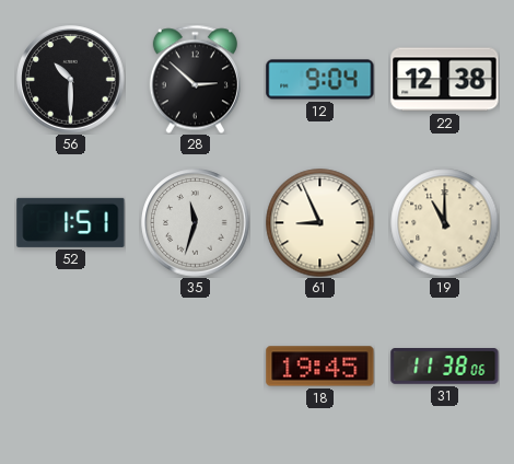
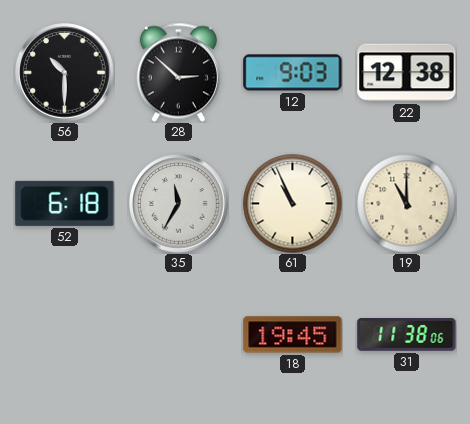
12: 9:04 -> 9:03
52: 1:51 -> 6:18
35: 11:33 -> 11:35
61: 8:56 -> 10:56
